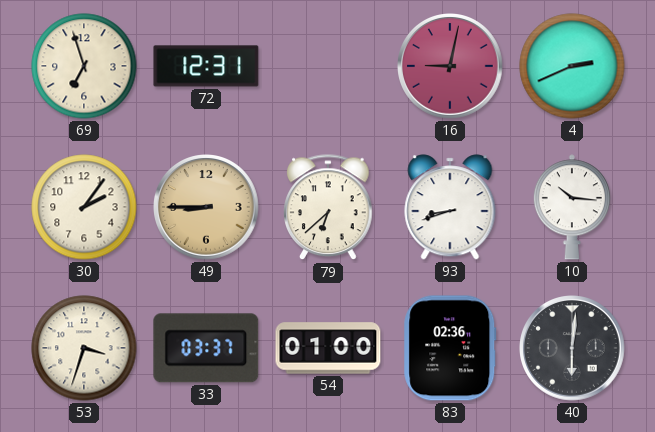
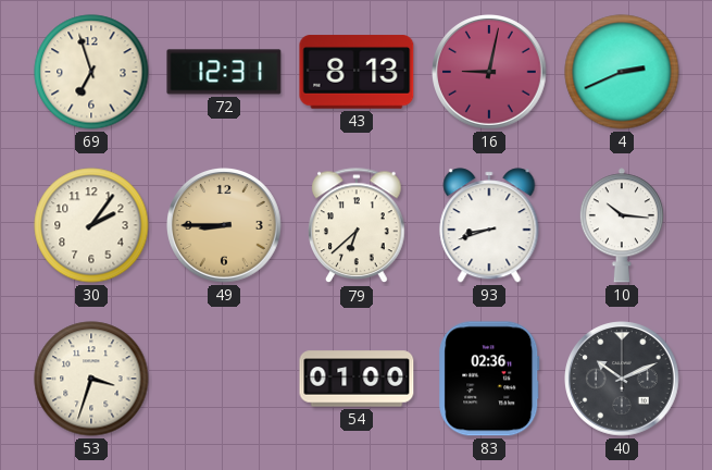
43: none -> 8:13
33: 03:37 -> none
40: 6:01 -> 10:11
